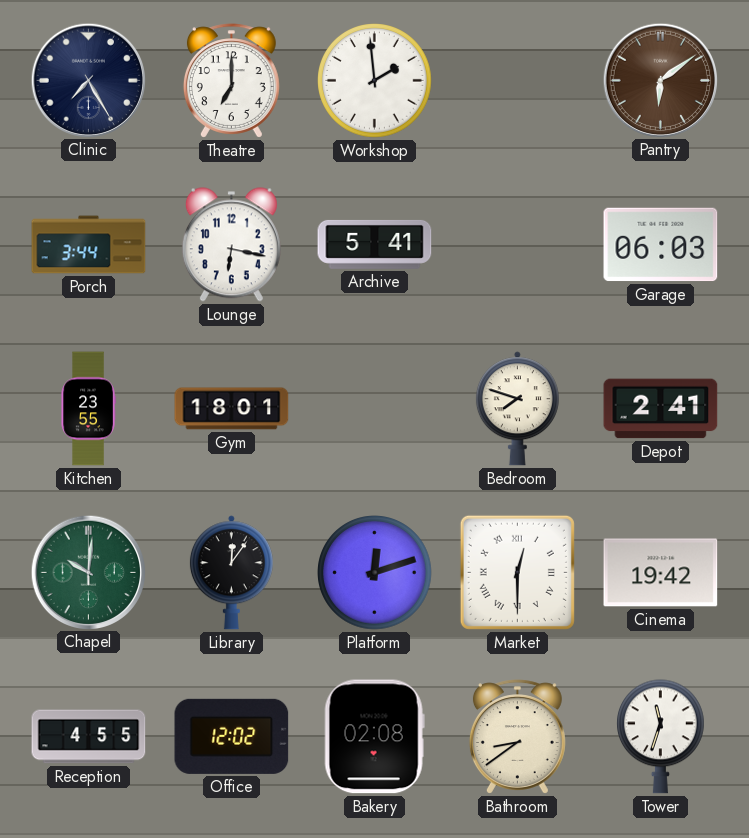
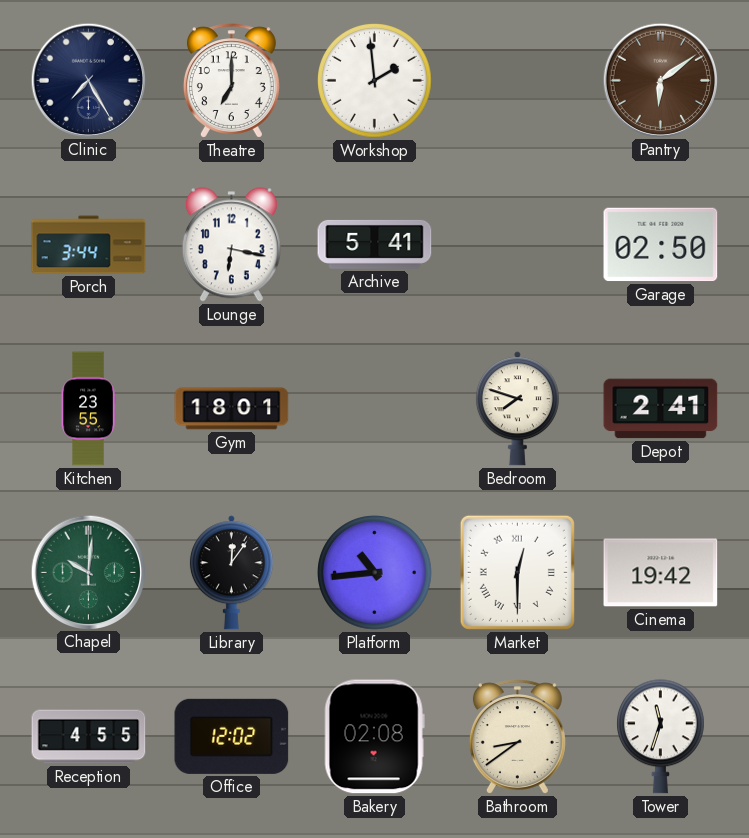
Garage: 06:03 -> 02:50
Platform: 12:12 -> 10:44
